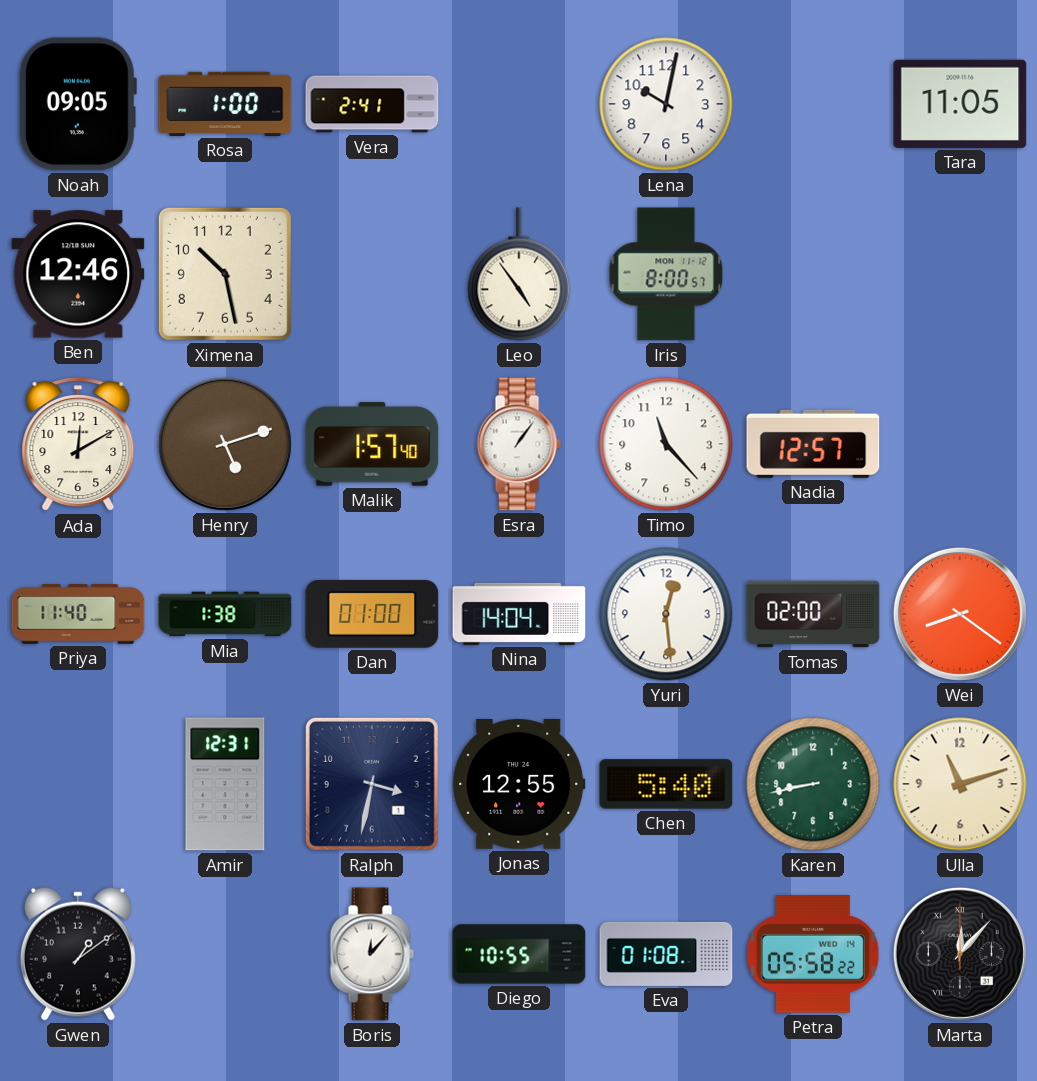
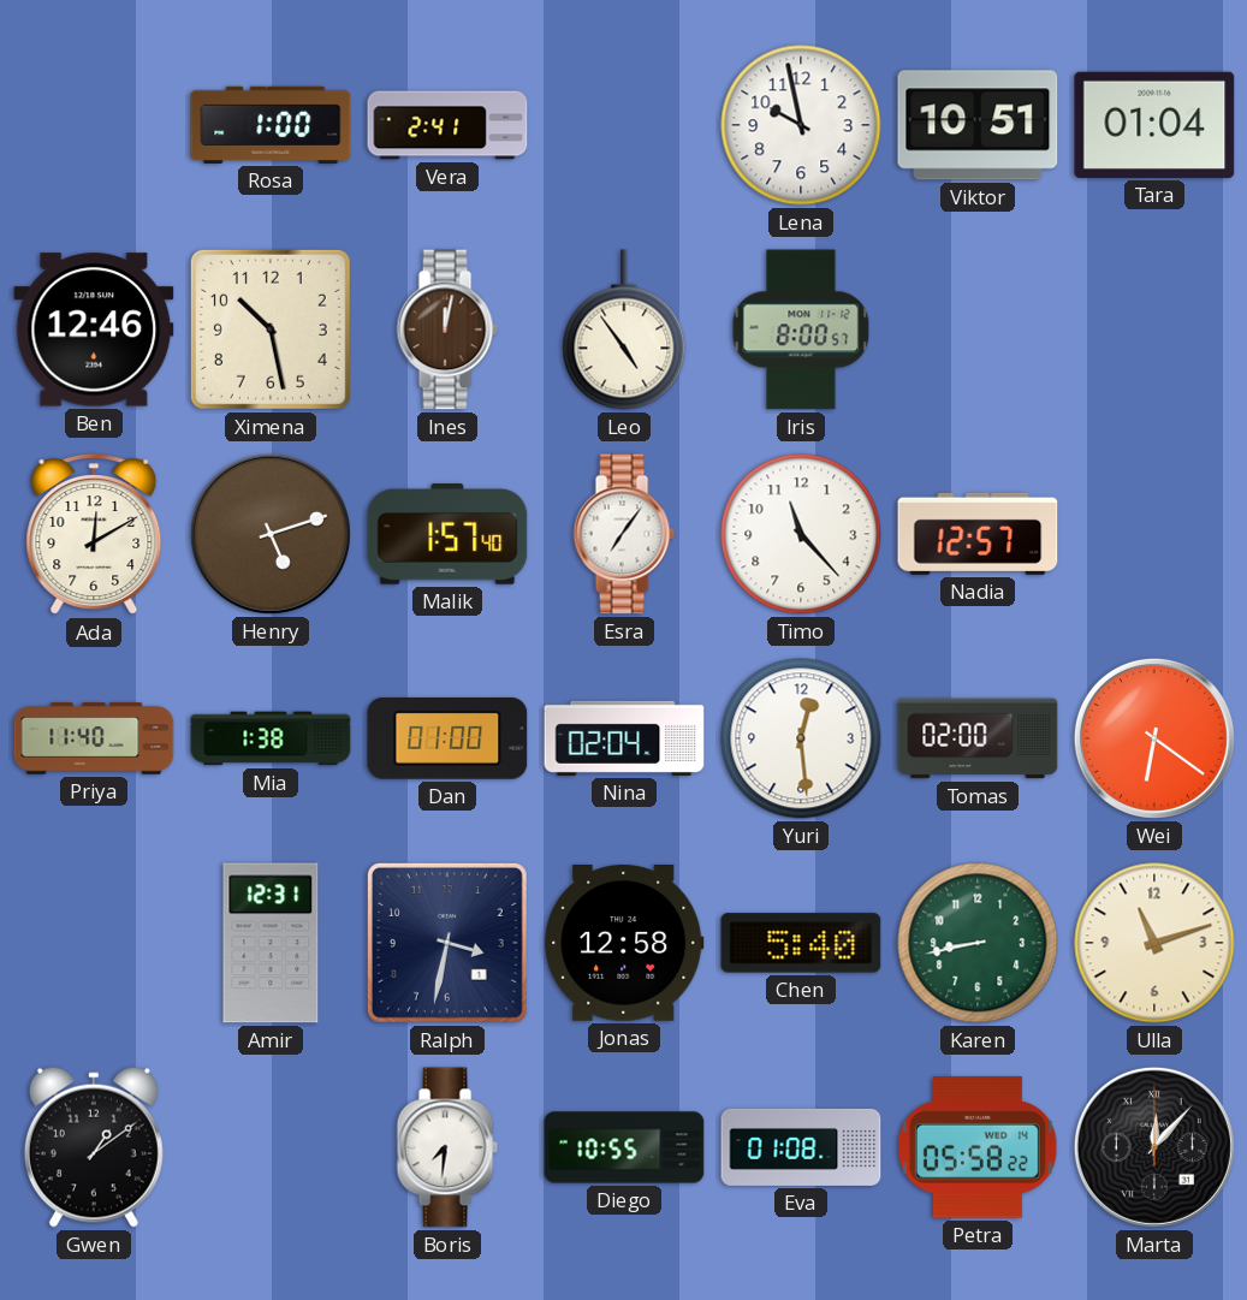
Noah: 09:05 -> none
Lena: 10:02 -> 9:58
Viktor: none -> 10:51
Tara: 11:05 -> 01:04
Ines: none -> 12:02
Esra: 1:06 -> 7:06
Nina: 14:04 -> 02:04
Wei: 8:21 -> 6:21
Jonas: 12:55 -> 12:58
Boris: 12:07 -> 7:31
